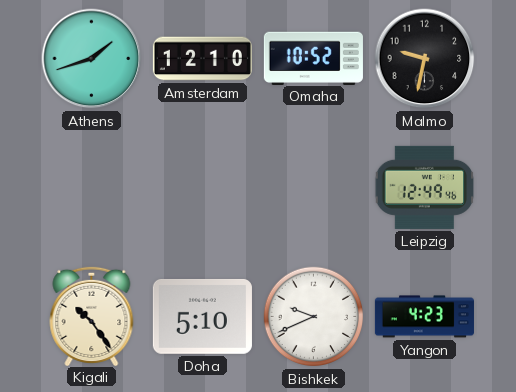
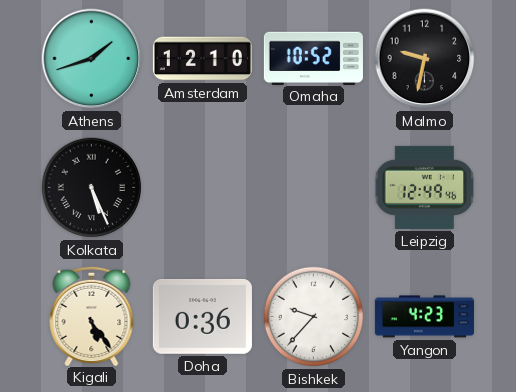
Kolkata: none -> 5:26
Kigali: 10:24 -> 5:24
Doha: 5:10 -> 0:36
Bishkek: 9:41 -> 9:37
